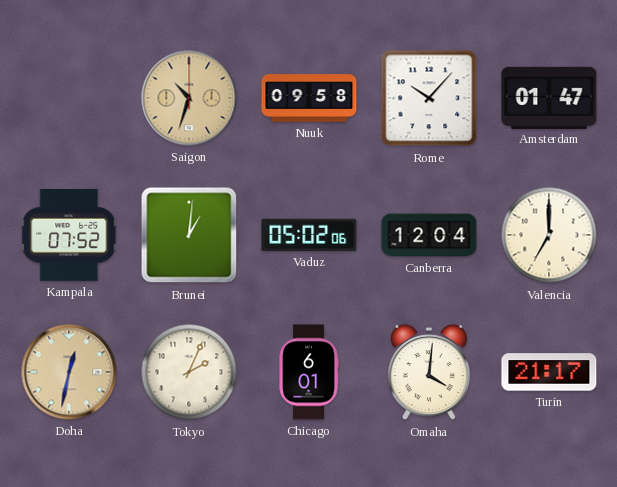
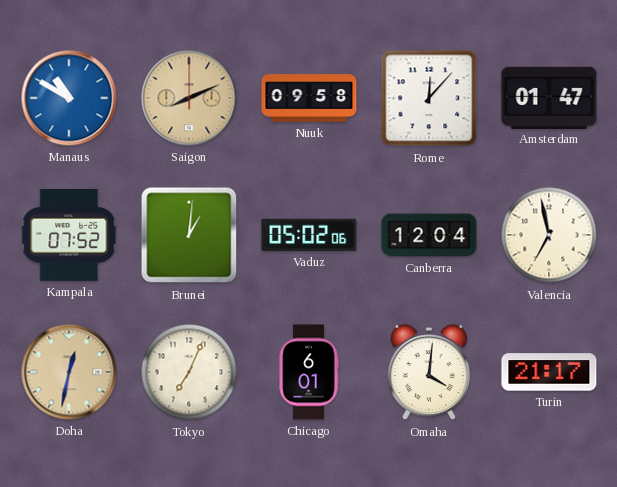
Manaus: none -> 10:50
Saigon: 10:33 -> 8:11
Rome: 10:07 -> 12:07
Valencia: 7:00 -> 6:58
Tokyo: 2:04 -> 7:04
